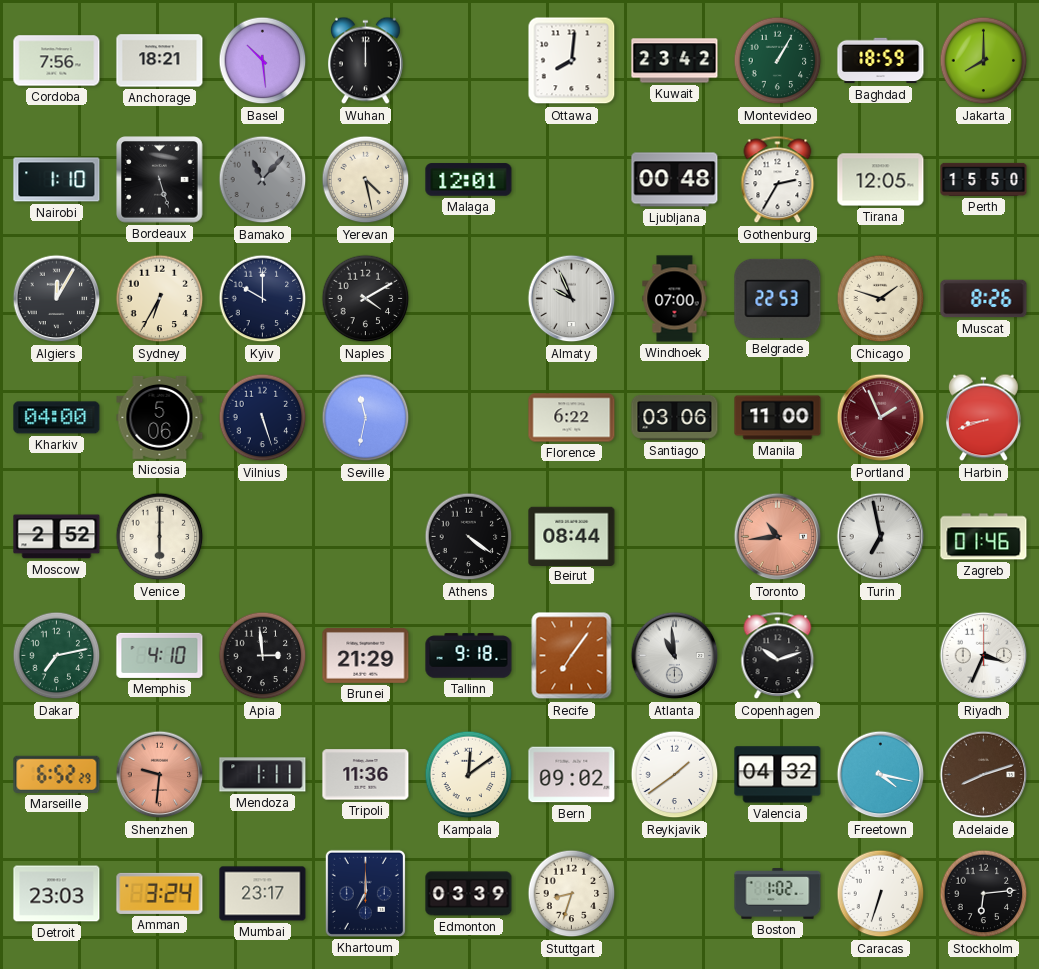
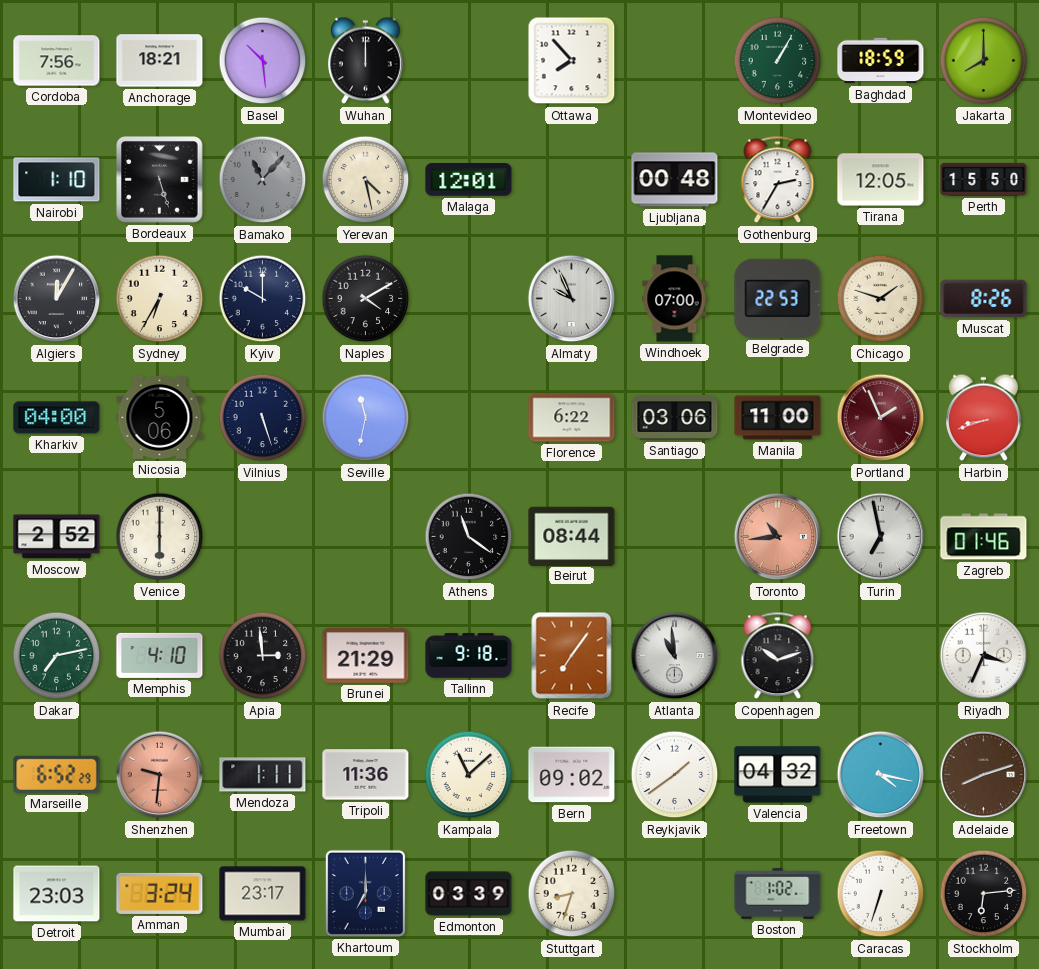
Ottawa: 8:01 -> 7:53
Kuwait: 23:42 -> none
Athens: 4:21 -> 11:21
Kampala: 12:09 -> 11:08
